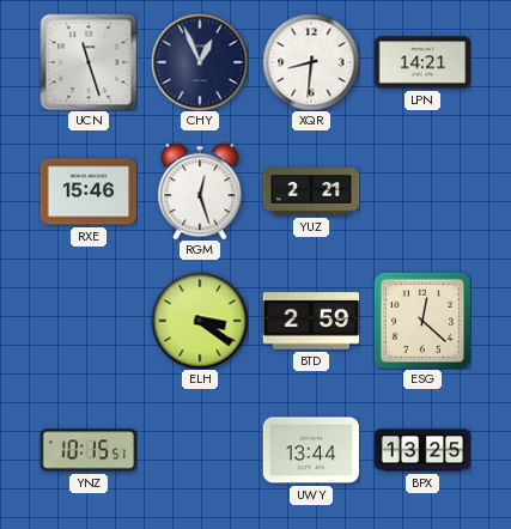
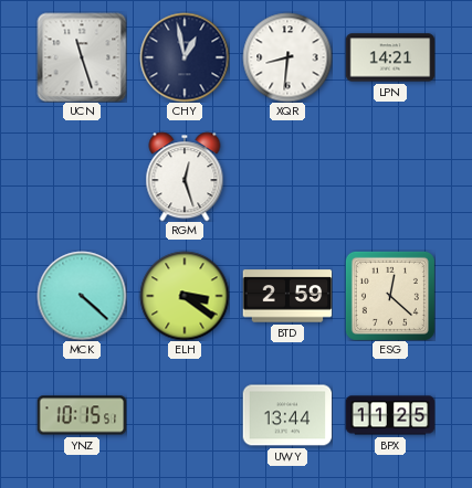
CHY: 12:56 -> 12:58
RXE: 15:46 -> none
YUZ: 2:21 -> none
MCK: none -> 4:22
BPX: 13:25 -> 11:25
